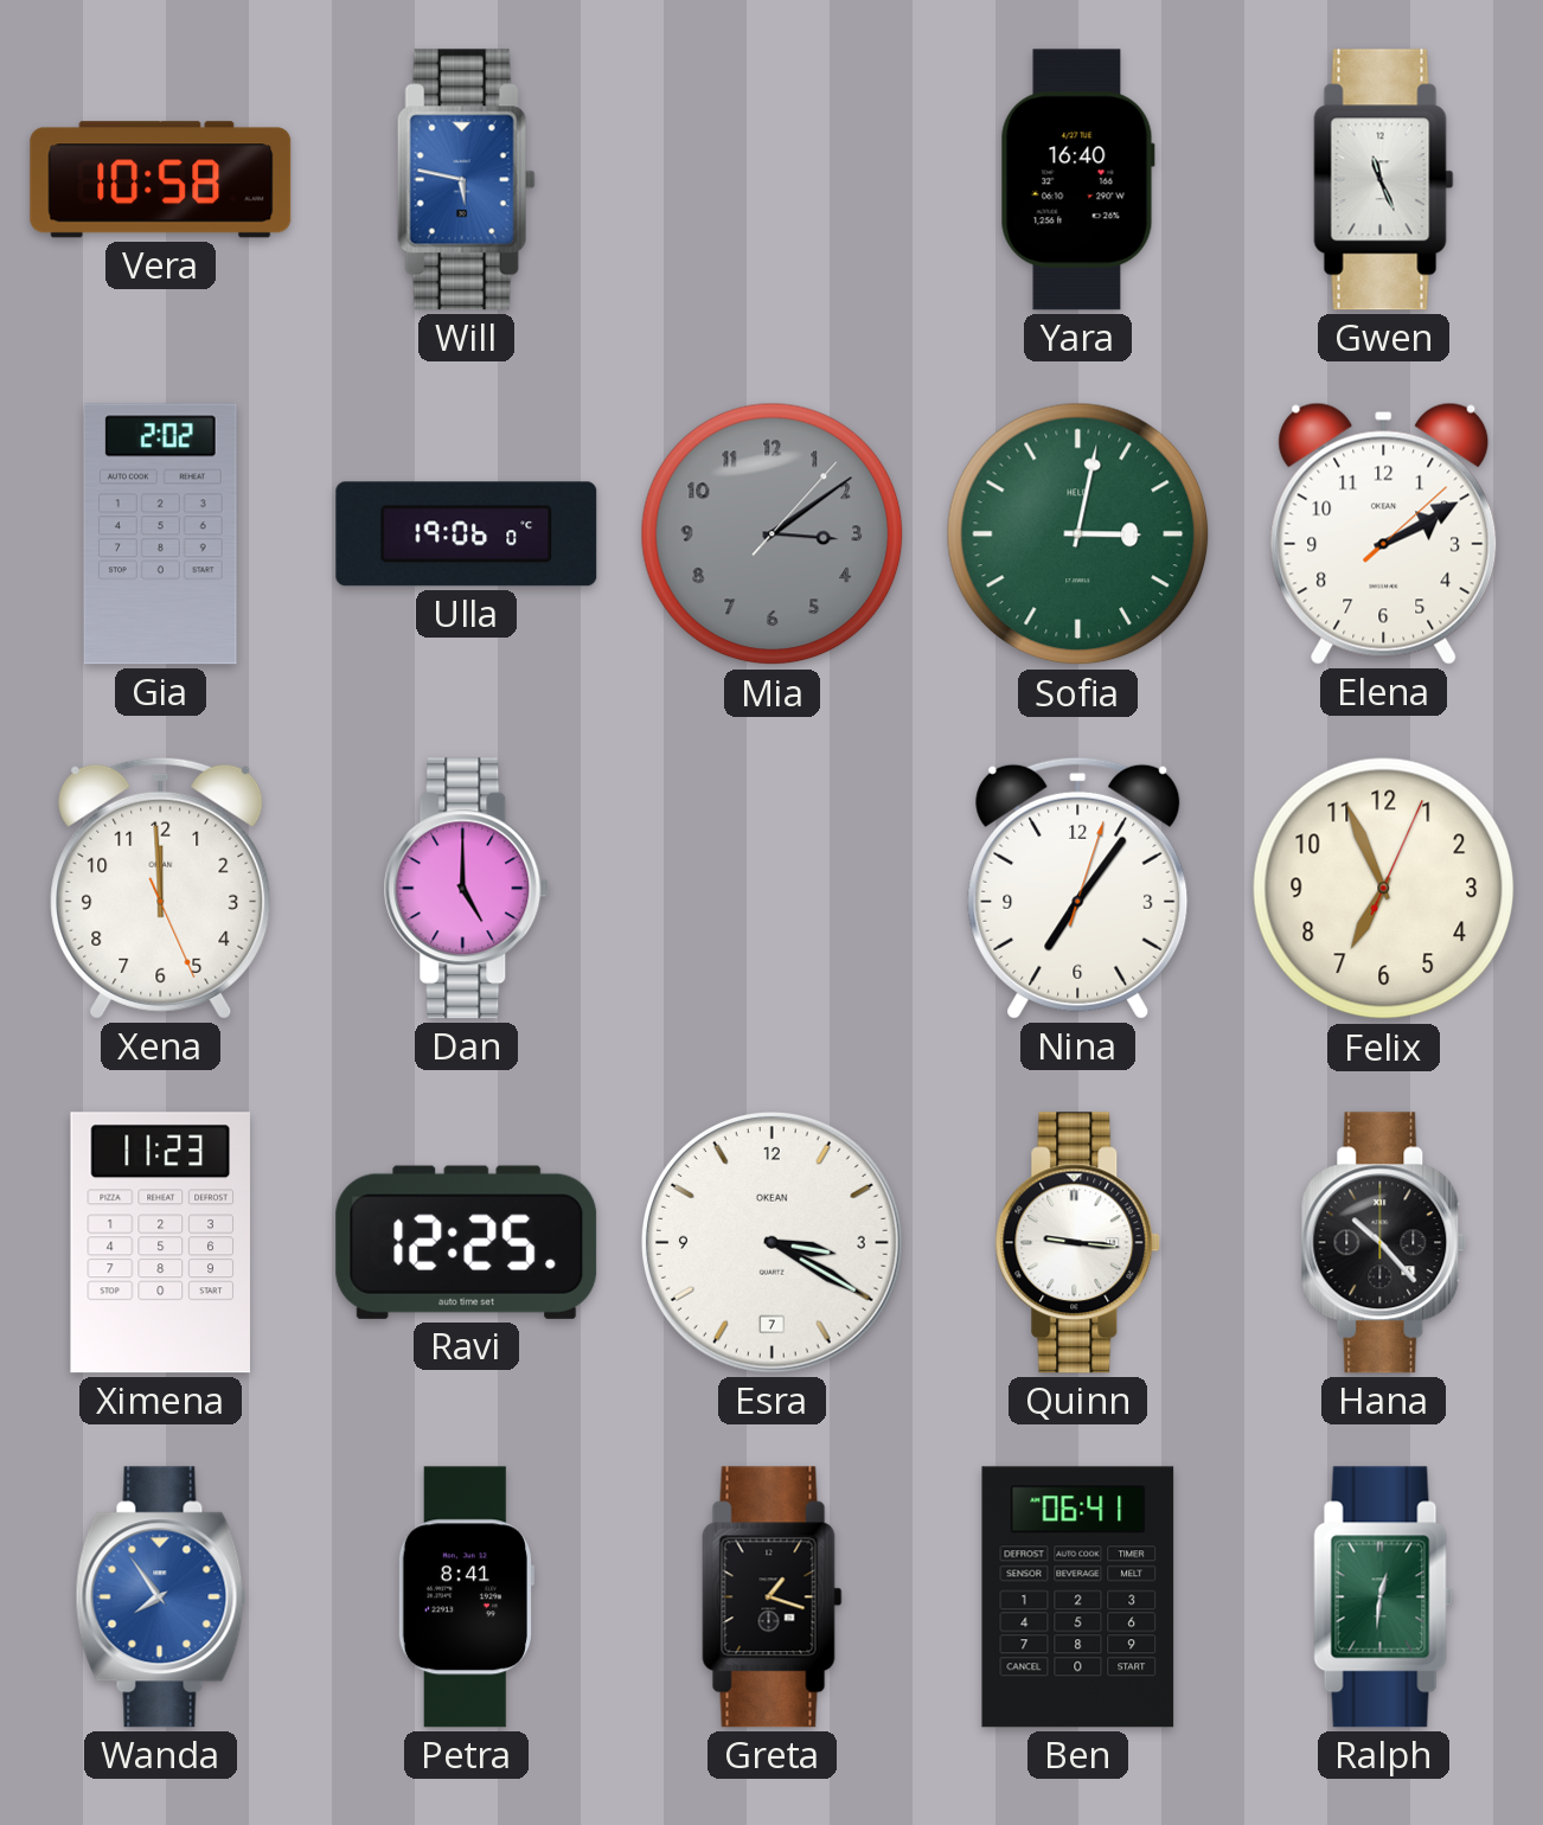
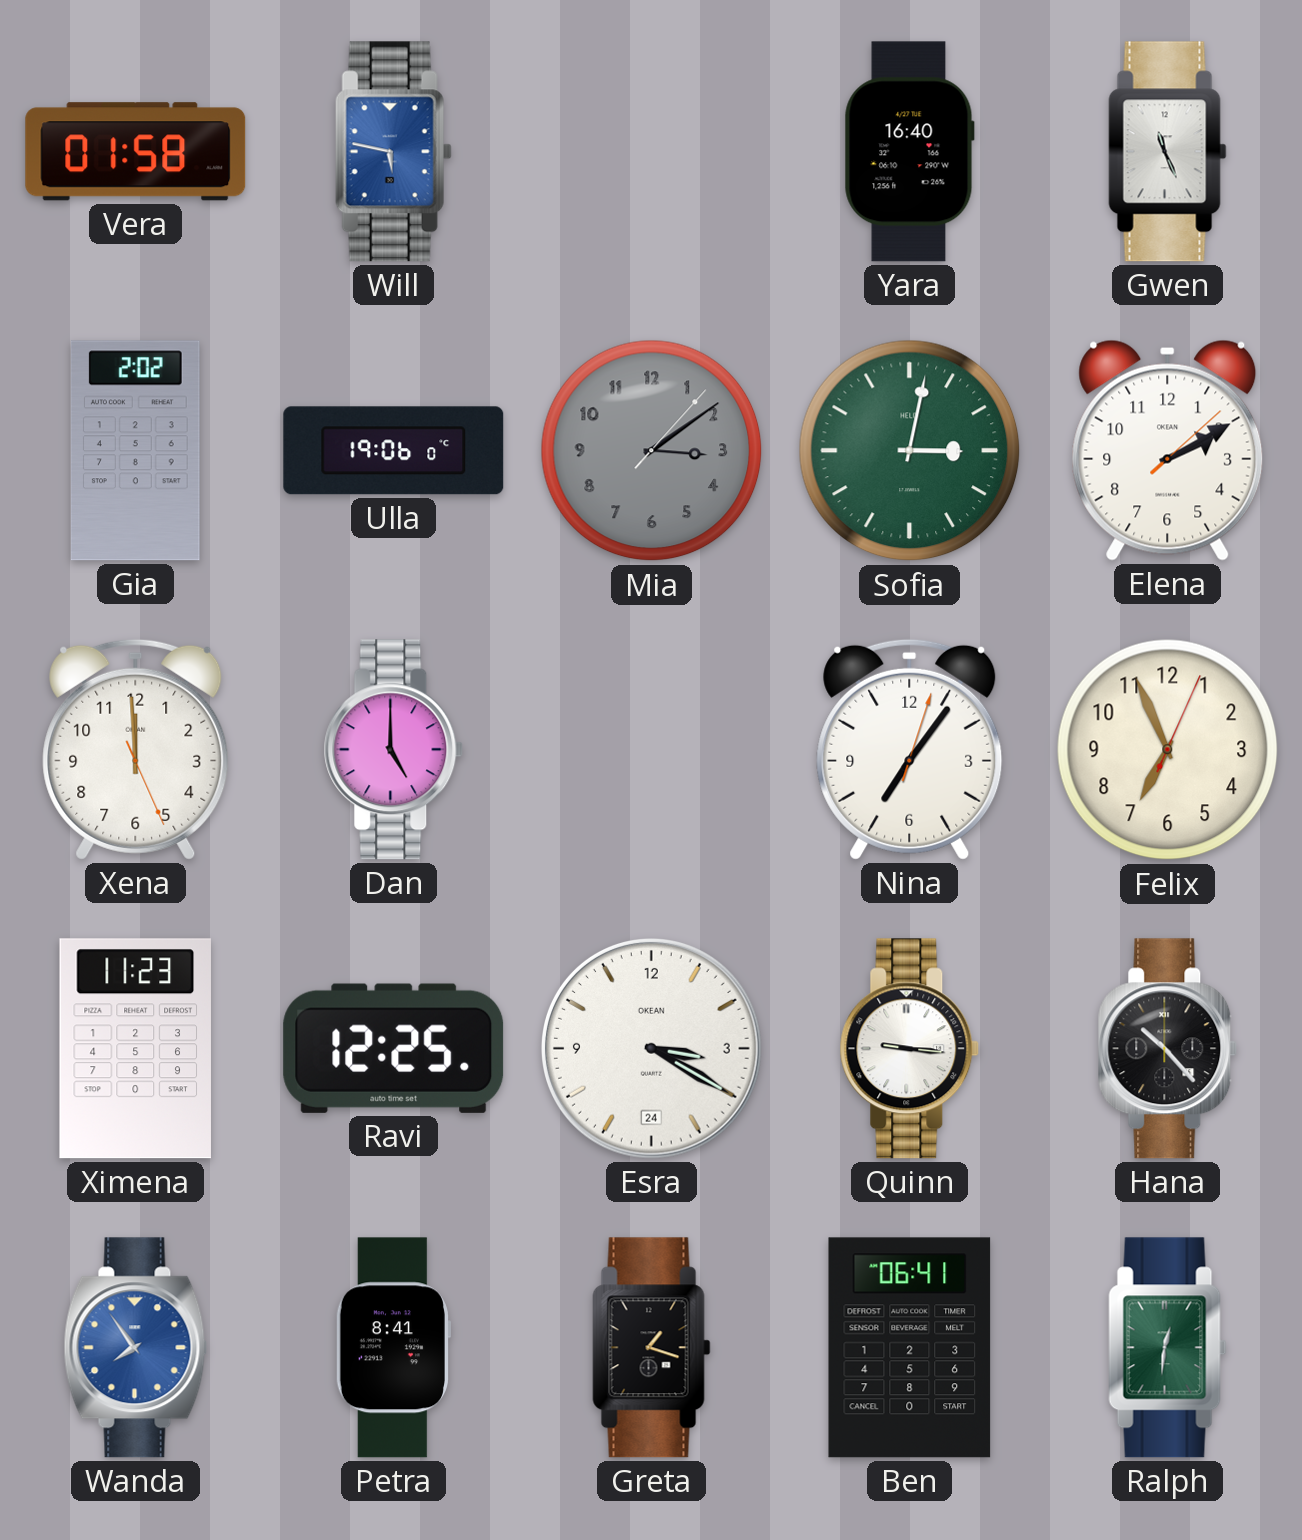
Vera: 10:58 -> 01:58
Esra date: 7 -> 24
